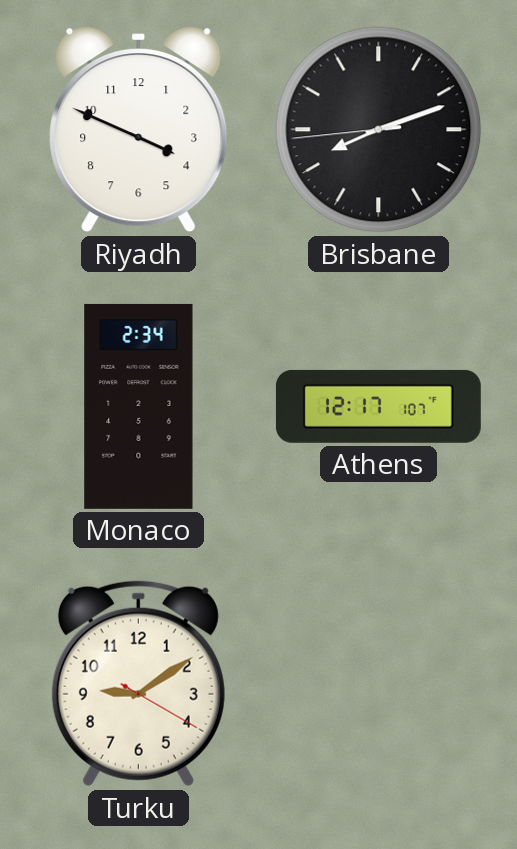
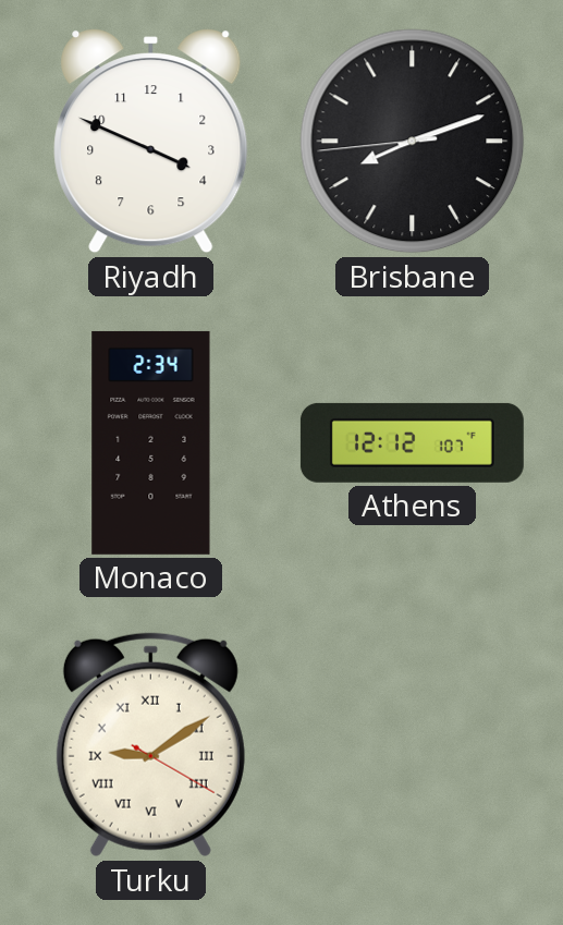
Athens: 12:17 -> 12:12
Turku numerals: Arabic -> Roman
